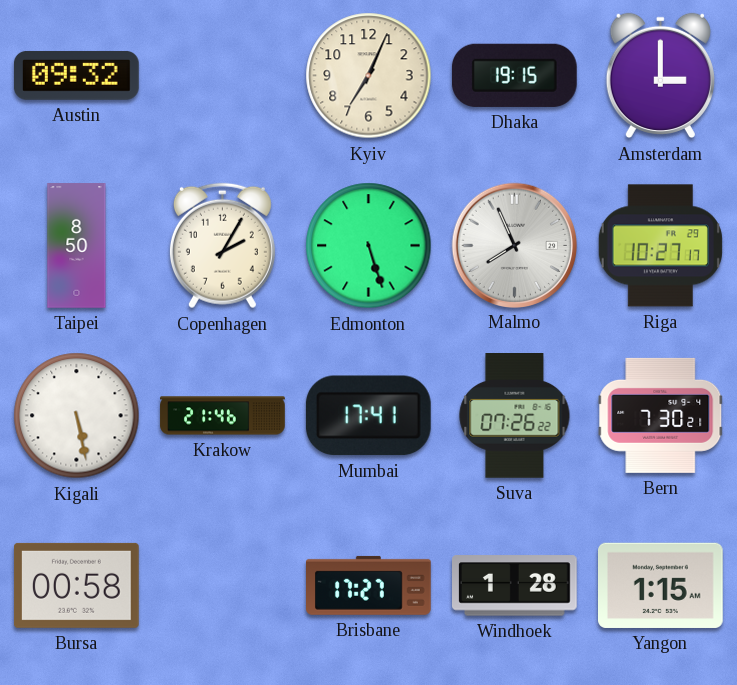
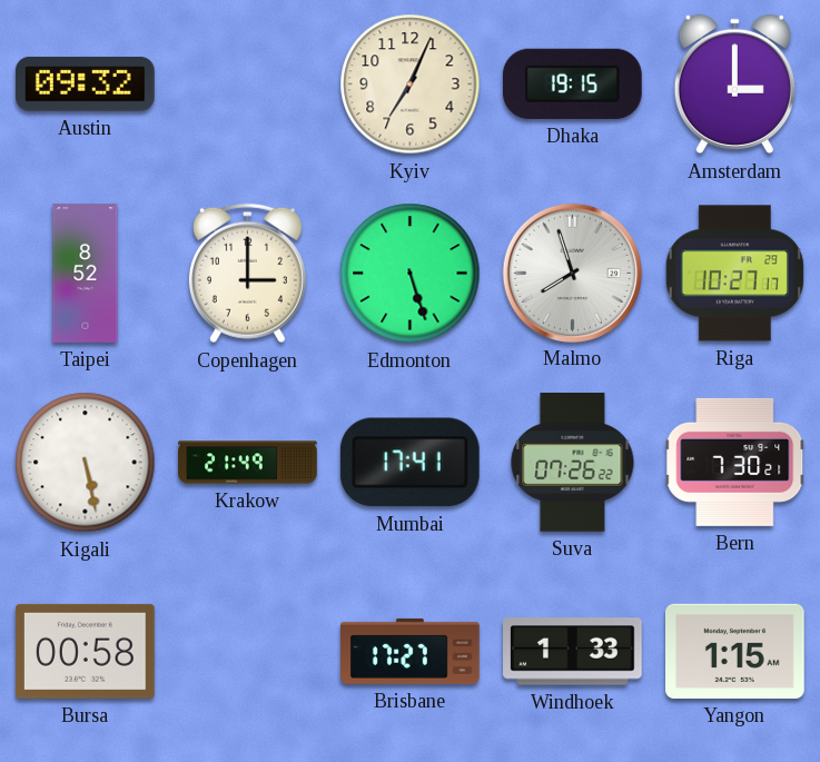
Taipei: 8:50 -> 8:52
Copenhagen: 2:05 -> 3:00
Malmo: 7:56 -> 7:57
Krakow: 21:46 -> 21:49
Windhoek: 1:28 -> 1:33
